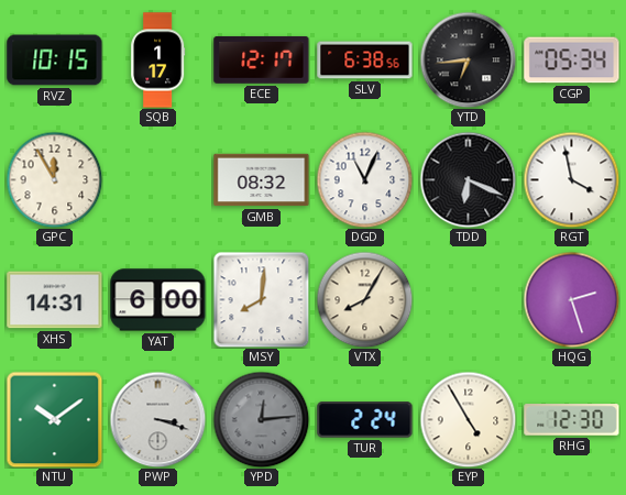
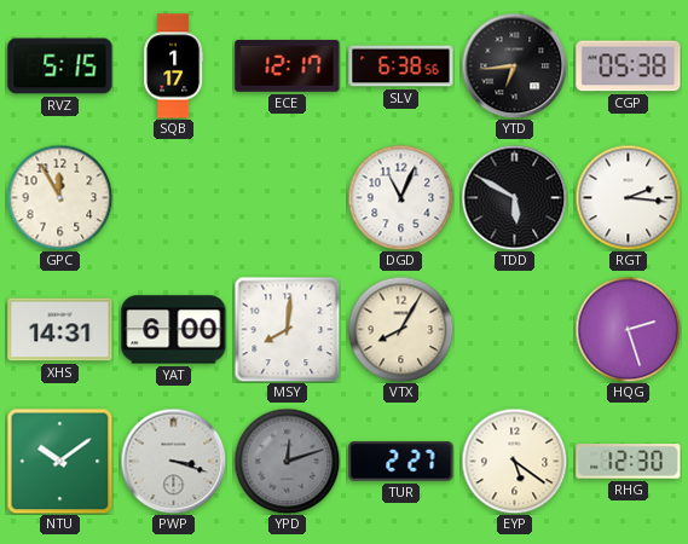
RVZ: 10:15 -> 5:15
CGP: 05:34 -> 05:38
GMB: 08:32 -> none
TDD: 6:19 -> 5:50
RGT: 3:58 -> 2:16
YPD: 12:14 -> 12:12
TUR: 2:24 -> 2:27
EYP: 4:55 -> 5:21
